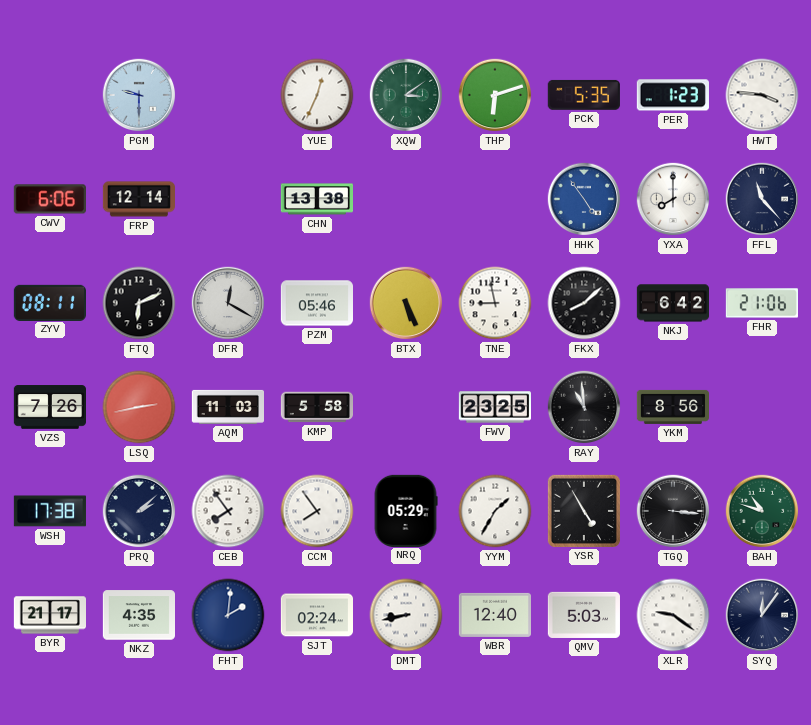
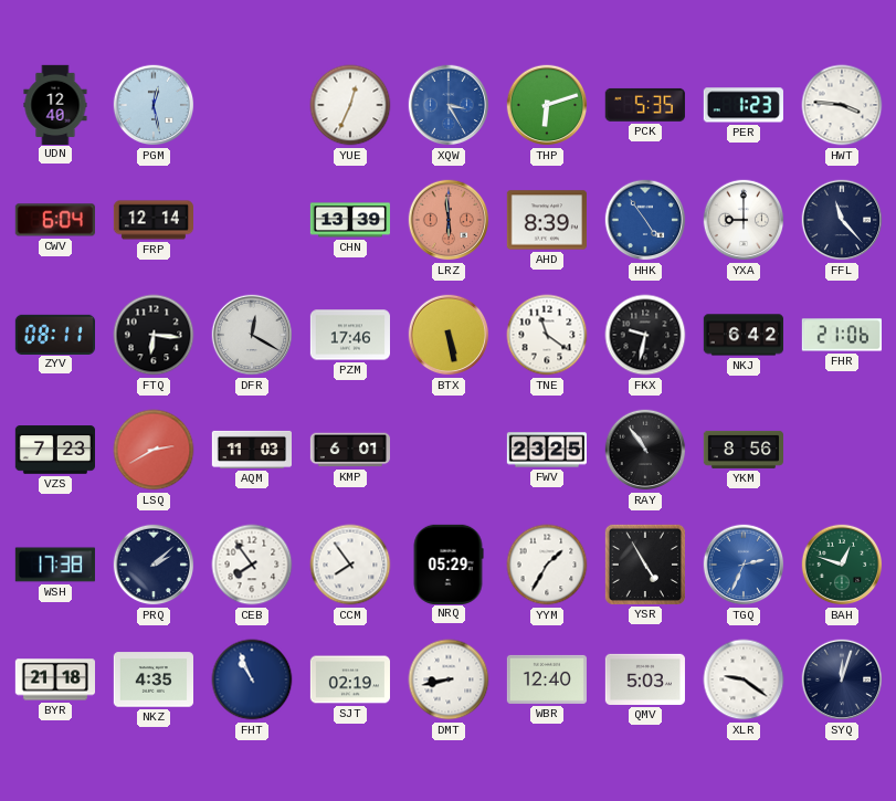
UDN: none -> 12:40
PGM: 9:30 -> 12:28
XQW: 3:09 -> 3:25
XQW dial: green -> blue
CWV: 6:06 -> 6:04
CHN: 13:38 -> 13:39
LRZ: none -> 5:59
AHD: none -> 8:39
YXA: 8:00 -> 9:00
FTQ: 6:11 -> 6:16
PZM: 05:46 -> 17:46
BTX: 5:26 -> 5:28
TNE: 8:58 -> 11:21
FKX: 8:08 -> 9:32
VZS: 7:26 -> 7:23
LSQ: 2:43 -> 2:40
KMP: 5:58 -> 6:01
RAY: 10:59 -> 10:54
TGQ: 3:16 -> 2:34
TGQ dial: black -> blue
BAH: 10:48 -> 12:48
BYR: 21:17 -> 21:18
FHT: 2:01 -> 10:56
SJT: 02:24 -> 02:19
SYQ: 12:06 -> 12:03
